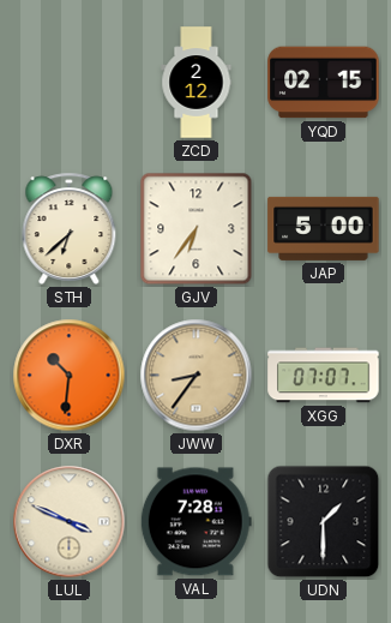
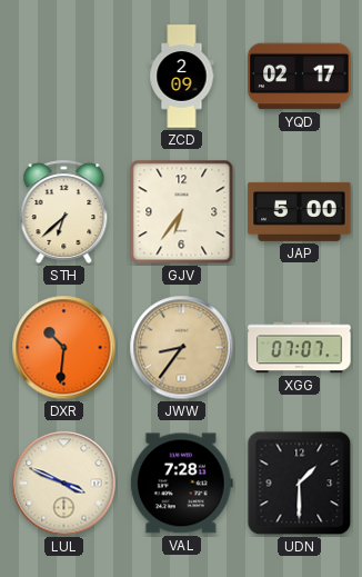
ZCD: 2:12 -> 2:09
YQD: 02:15 -> 02:17
